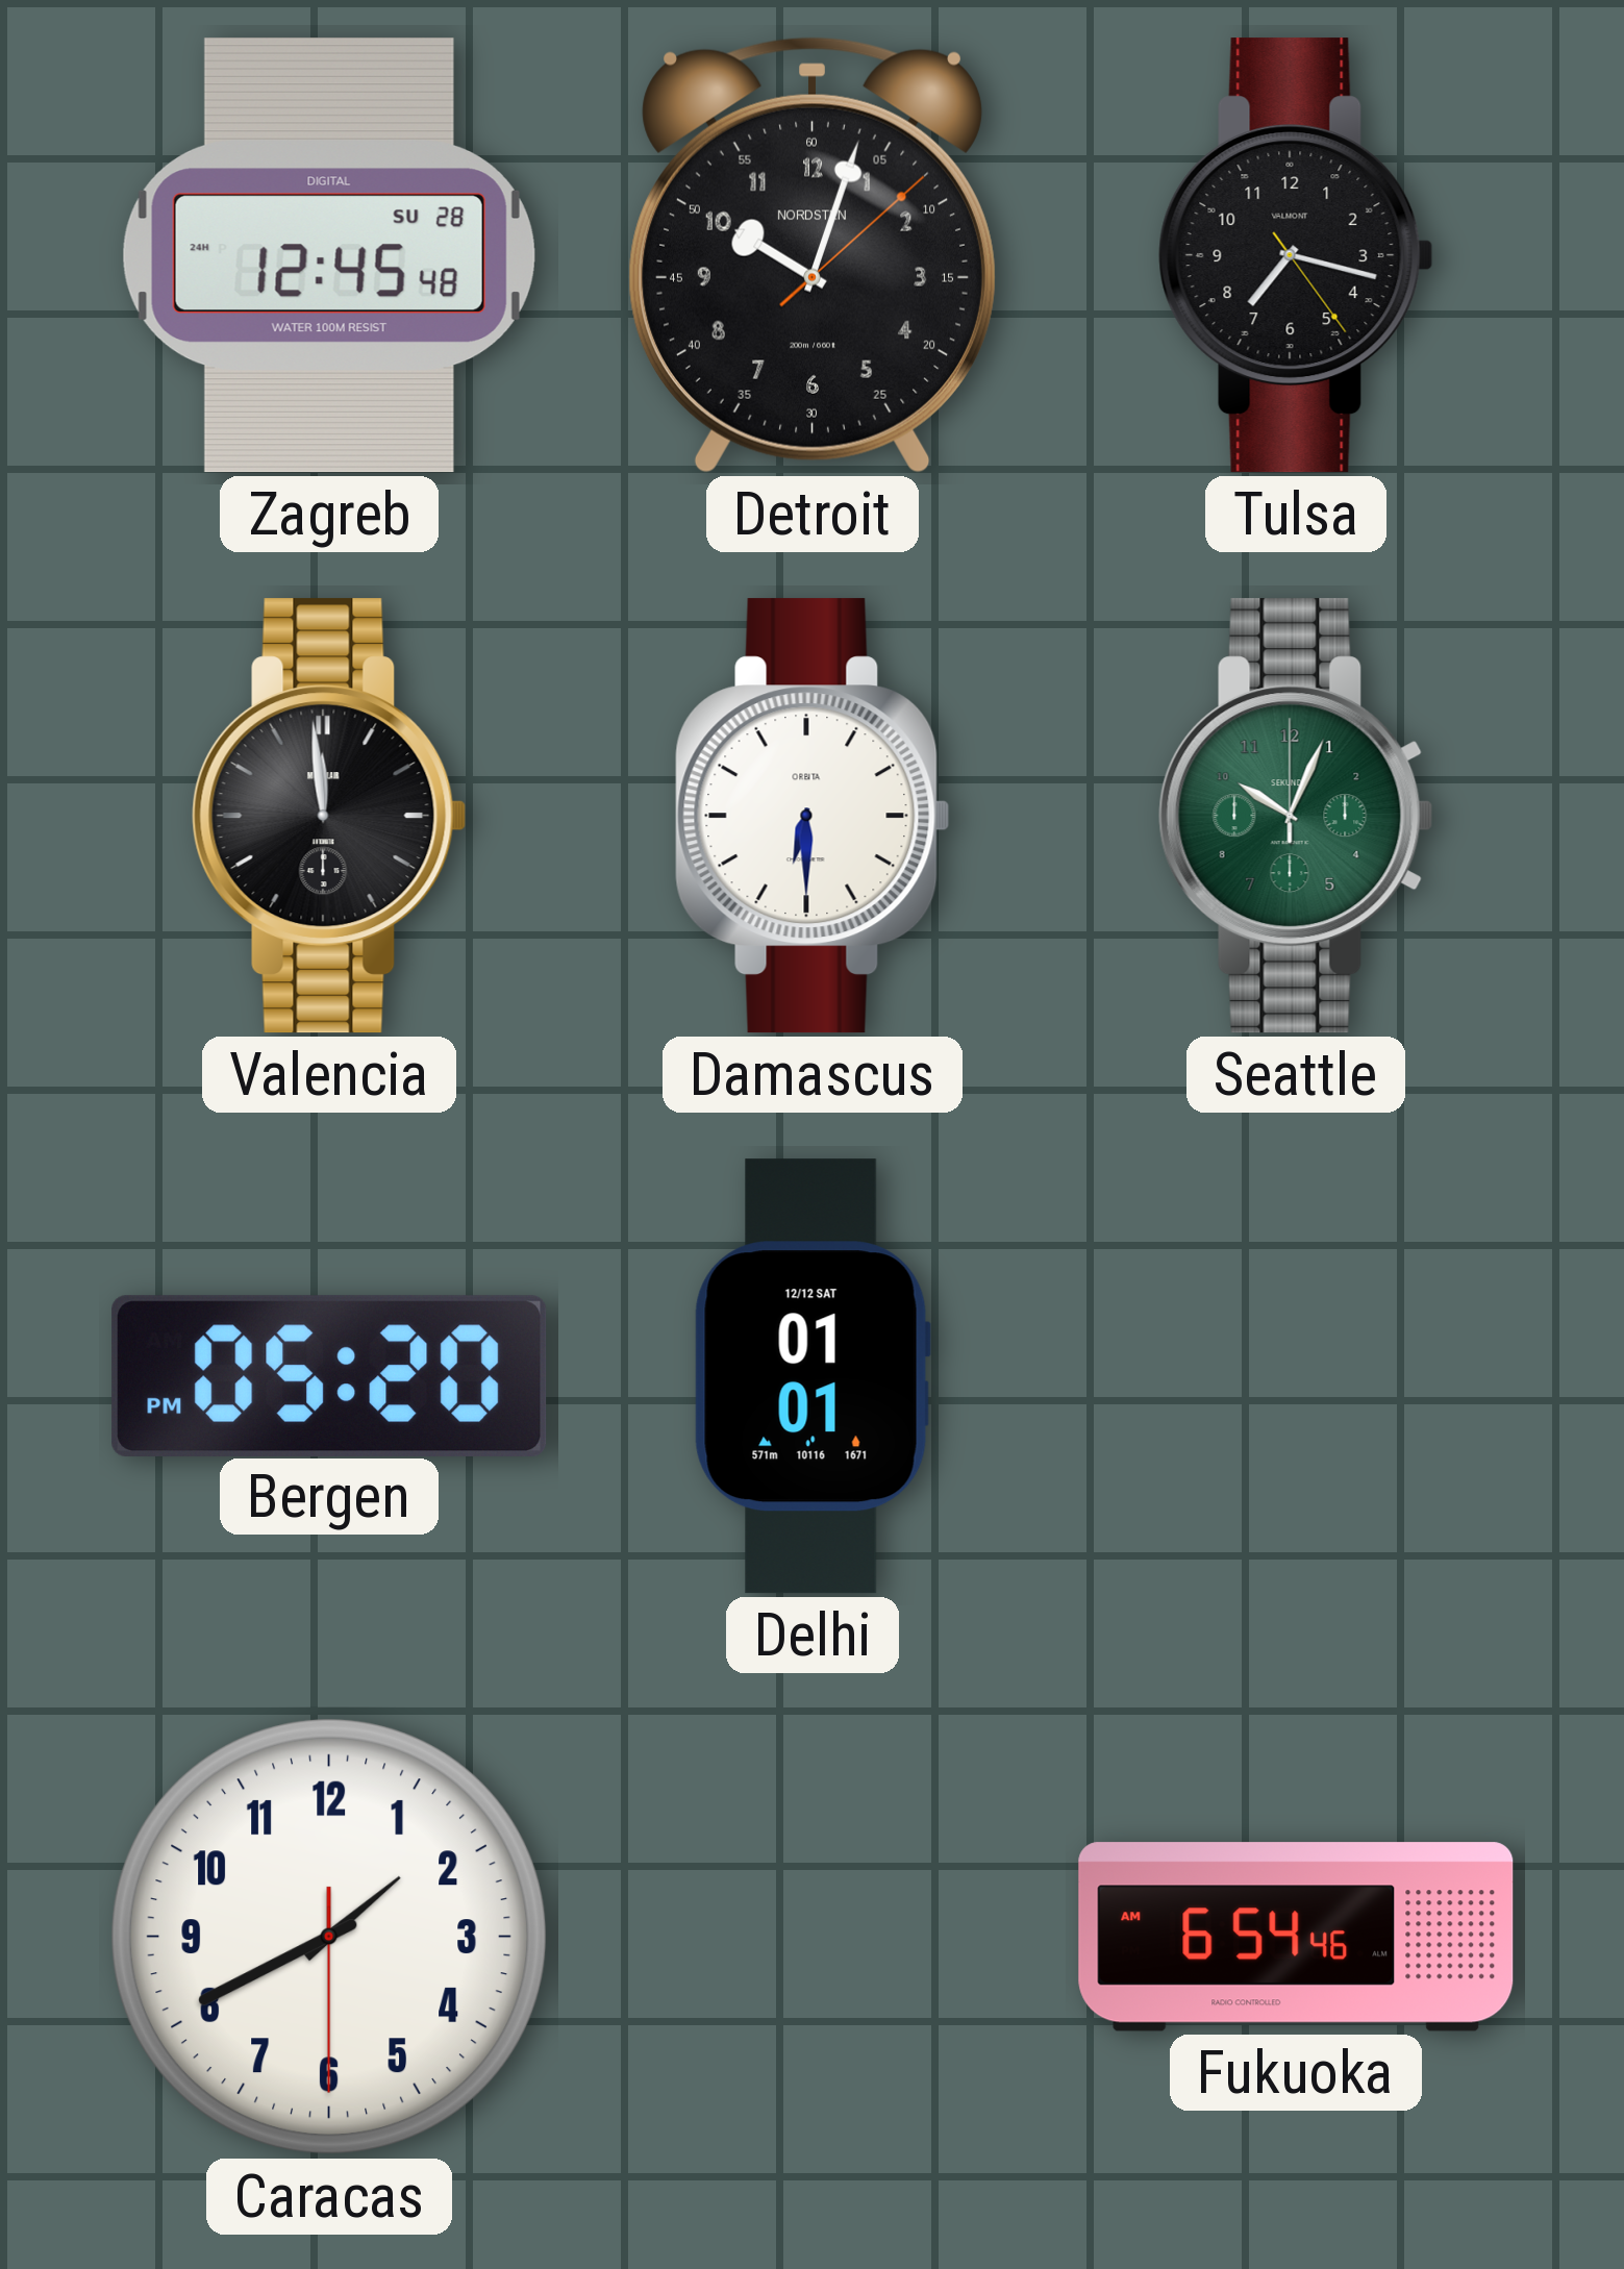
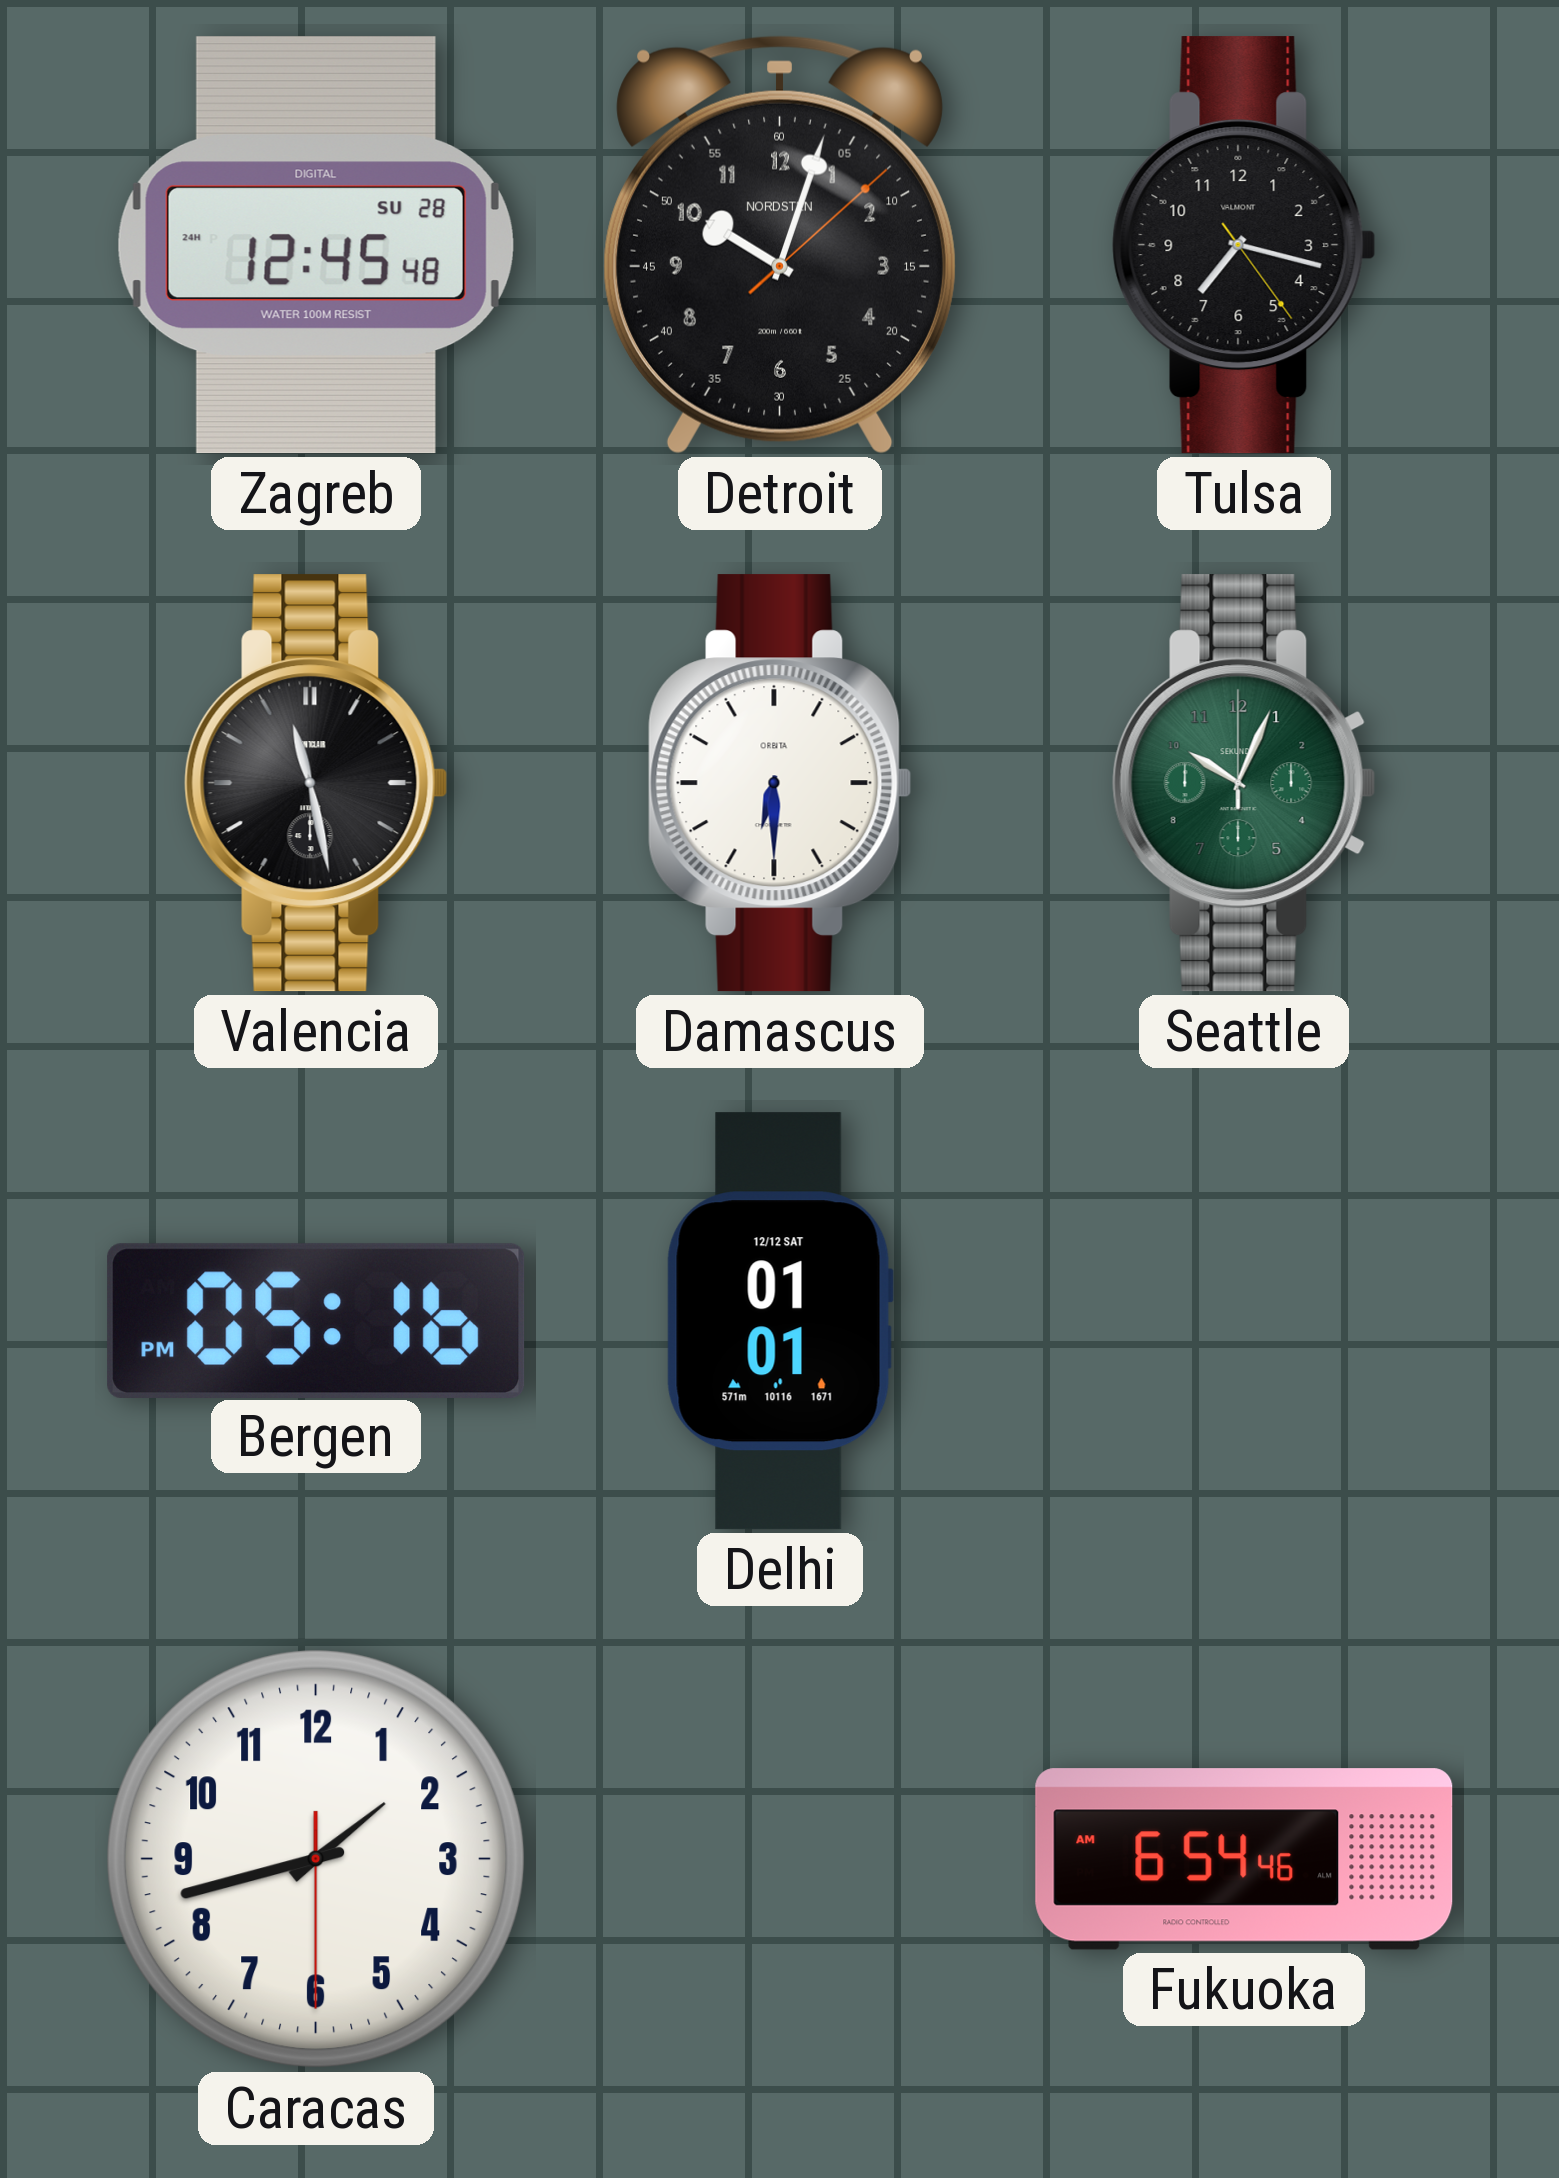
Valencia: 11:59 -> 11:28
Bergen: 05:20 -> 05:16
Caracas: 1:40 -> 1:42
